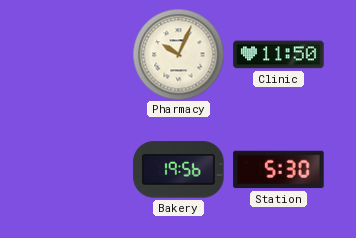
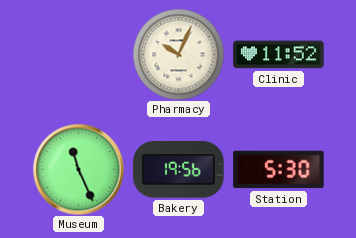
Clinic: 11:50 -> 11:52
Museum: none -> 11:26
